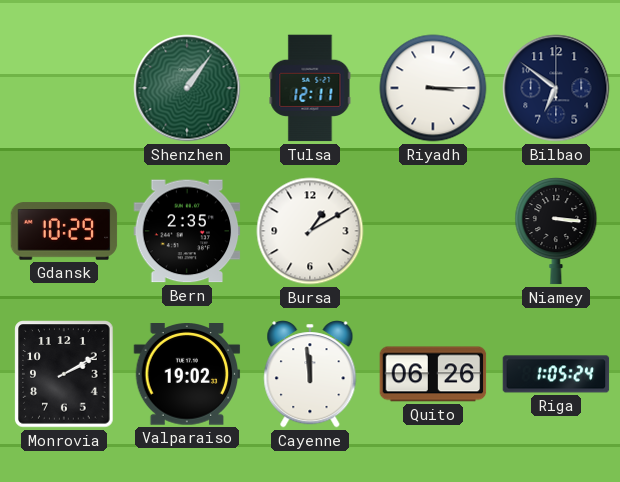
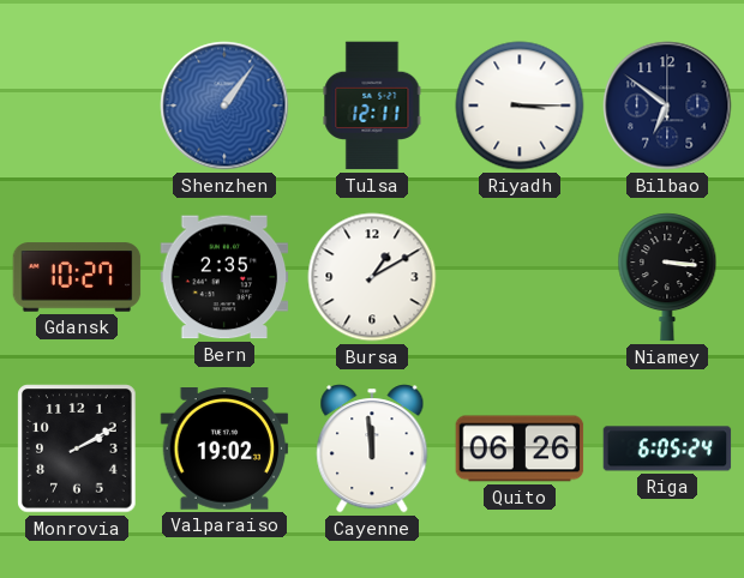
Shenzhen dial: green -> blue
Gdansk: 10:29 -> 10:27
Riga: 1:05 -> 6:05
